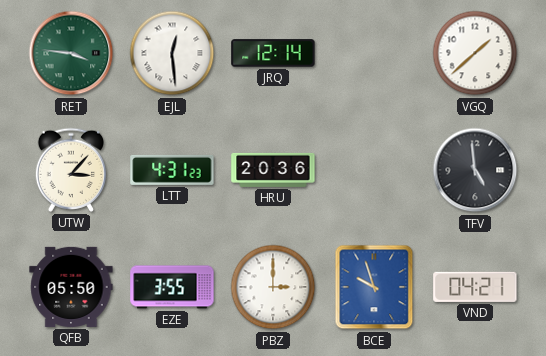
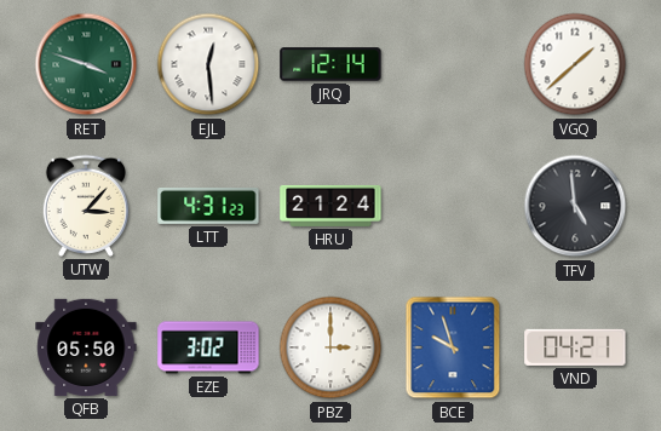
RET: 3:46 -> 3:48
HRU: 20:36 -> 21:24
EZE: 3:55 -> 3:02
